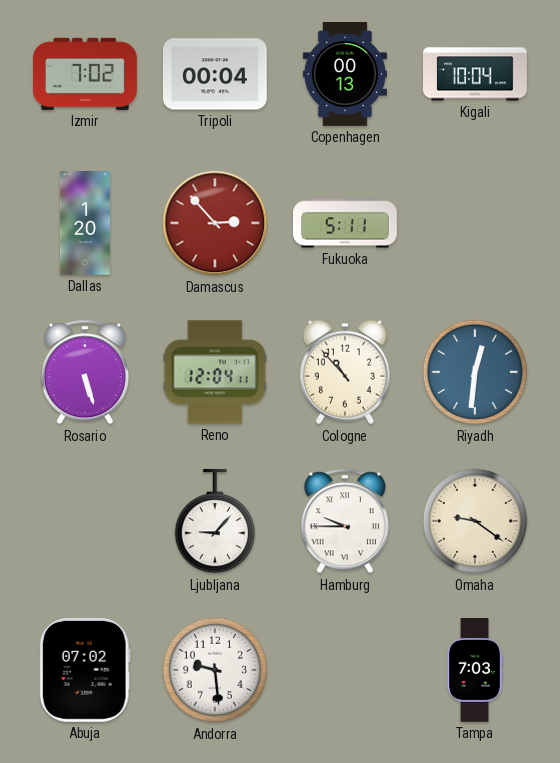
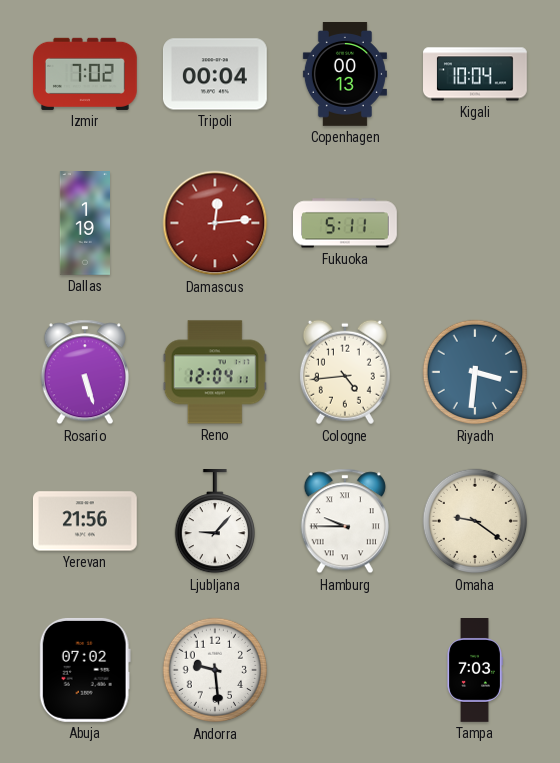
Dallas: 1:20 -> 1:19
Damascus: 2:53 -> 12:14
Cologne: 10:53 -> 4:44
Riyadh: 12:31 -> 3:31
Yerevan: none -> 21:56
